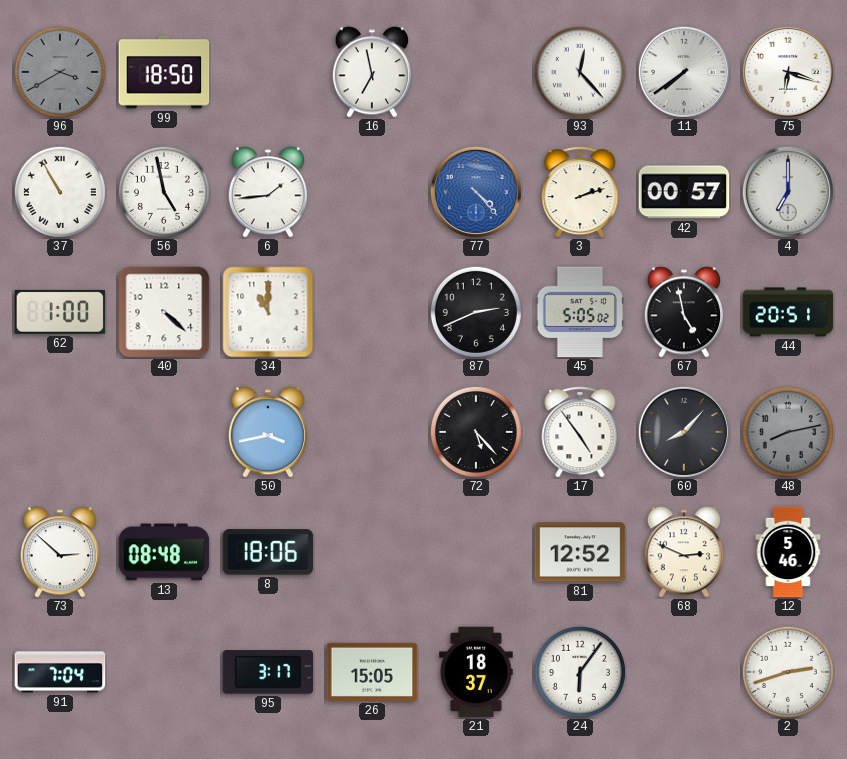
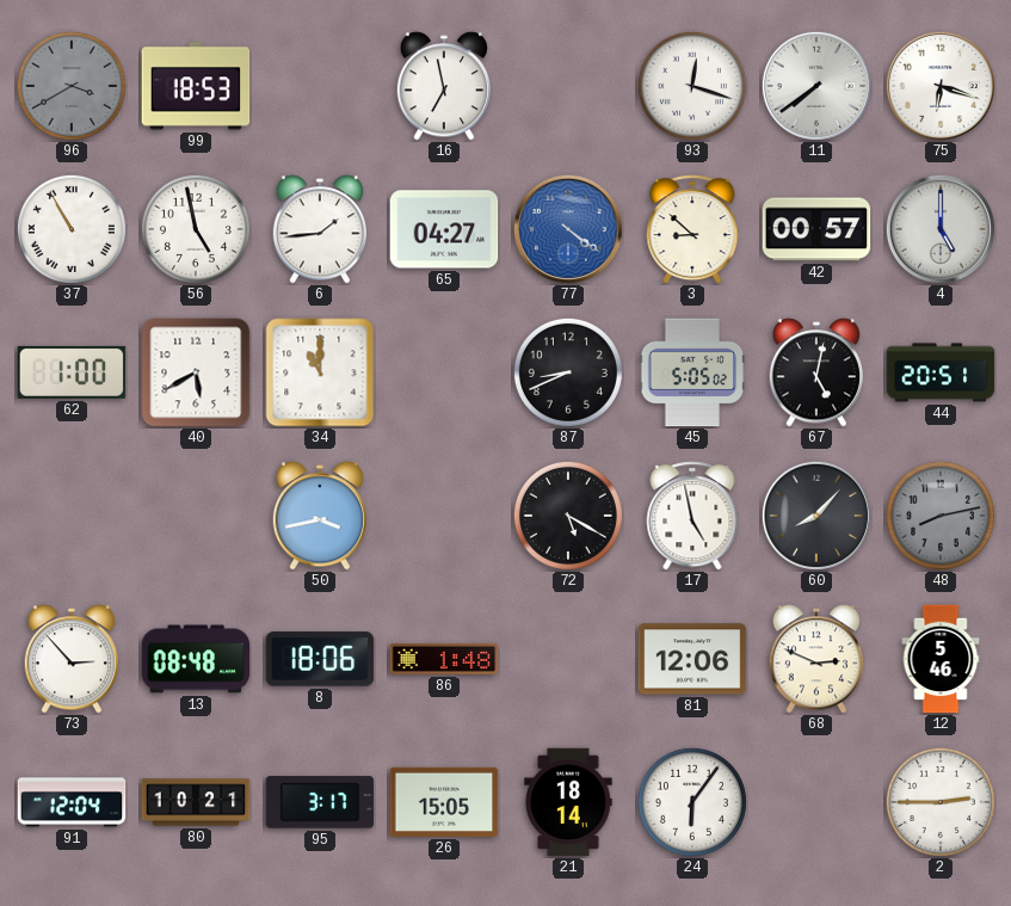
99: 18:50 -> 18:53
93: 12:23 -> 12:18
65: none -> 04:27
77: 4:23 -> 4:21
3: 2:12 -> 8:52
4: 7:00 -> 5:00
40: 4:22 -> 5:40
87: 2:41 -> 8:41
67: 4:58 -> 5:02
72: 5:23 -> 5:20
17: 4:54 -> 4:58
73: 2:52 -> 2:53
86: none -> 1:48
81: 12:52 -> 12:06
91: 7:04 -> 12:04
80: none -> 10:21
21: 18:37 -> 18:14
2: 2:42 -> 2:45
